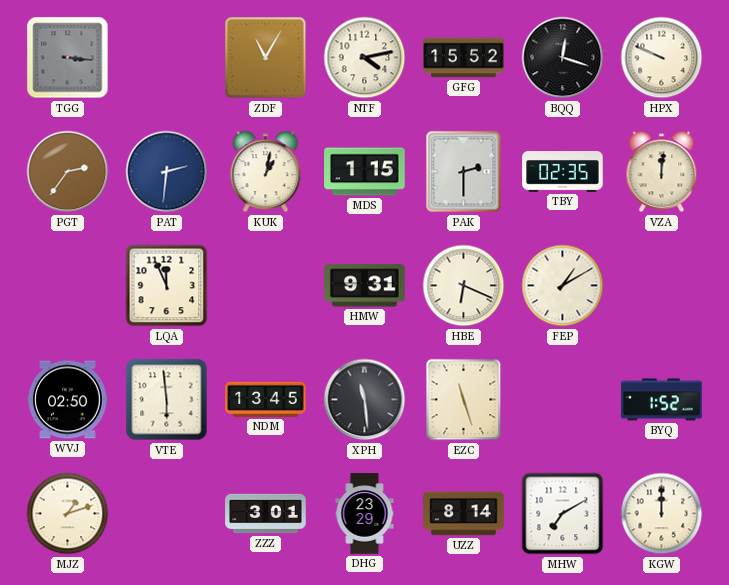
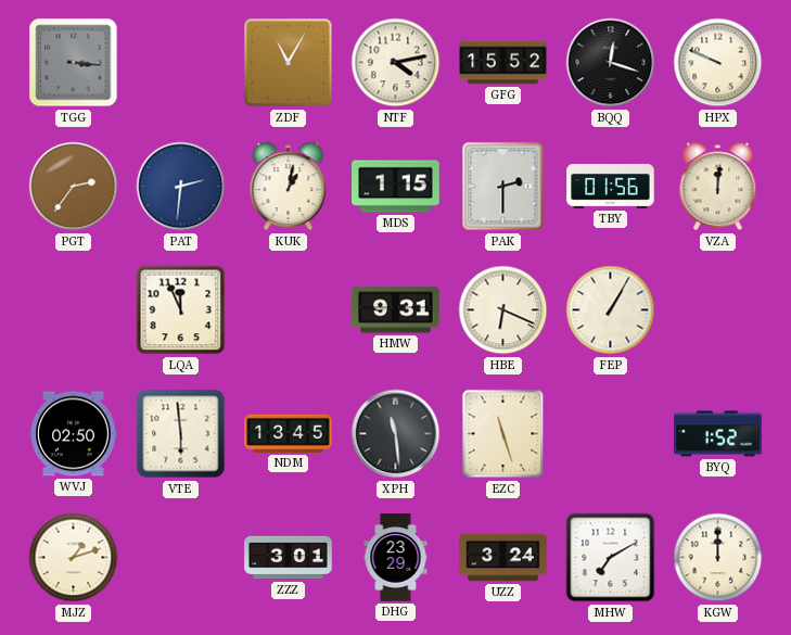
TBY: 02:35 -> 01:56
FEP: 1:10 -> 1:05
UZZ: 8:14 -> 3:24
